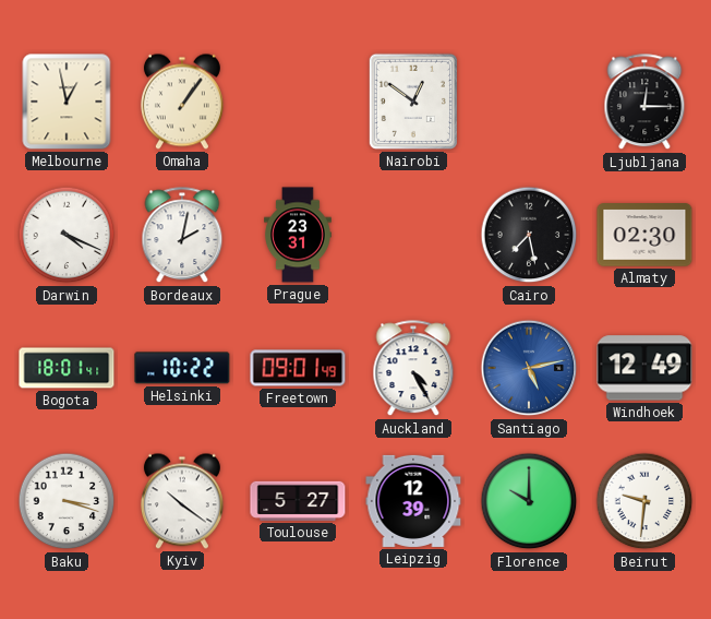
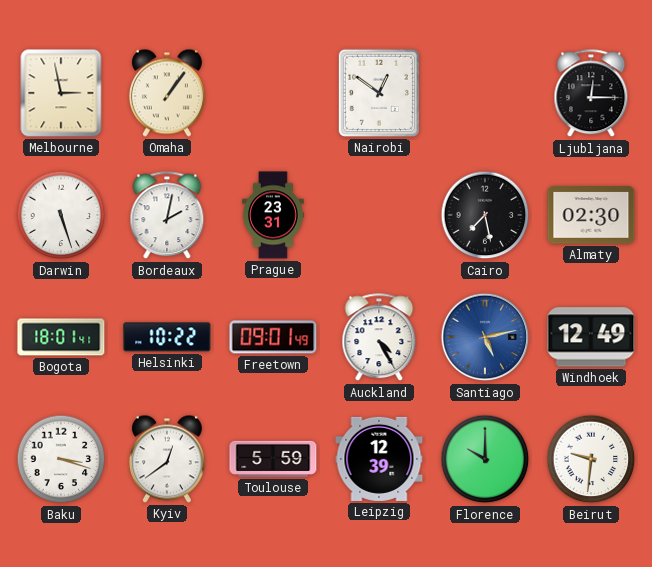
Melbourne: 12:58 -> 2:58
Darwin: 4:19 -> 5:27
Kyiv: 10:21 -> 12:39
Toulouse: 5:27 -> 5:59
